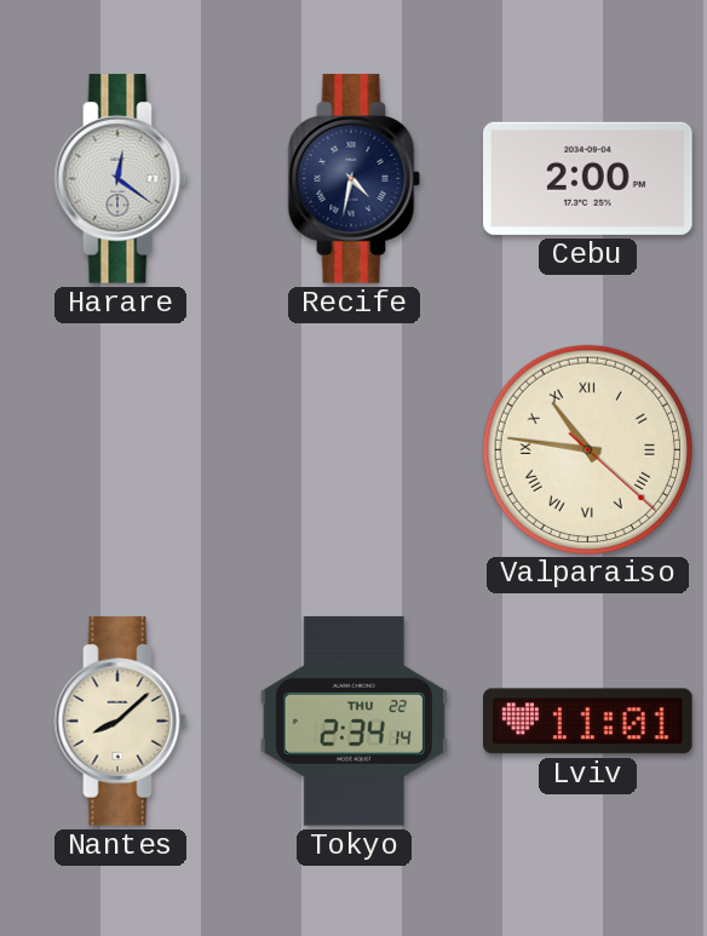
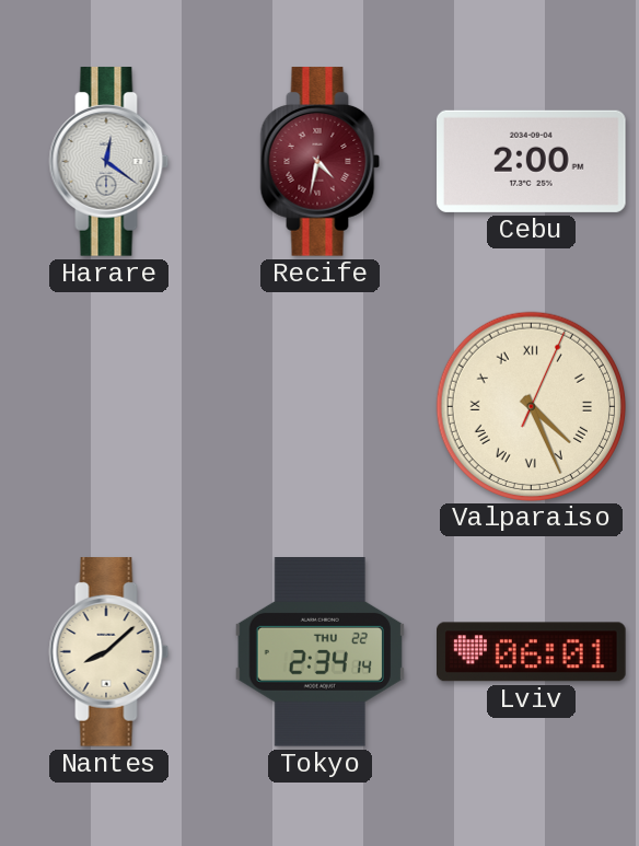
Recife dial: navy -> burgundy
Valparaiso: 10:46 -> 4:26
Lviv: 11:01 -> 06:01
